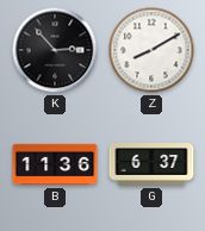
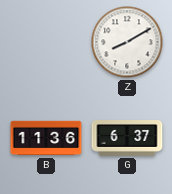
K: 2:53 -> none
